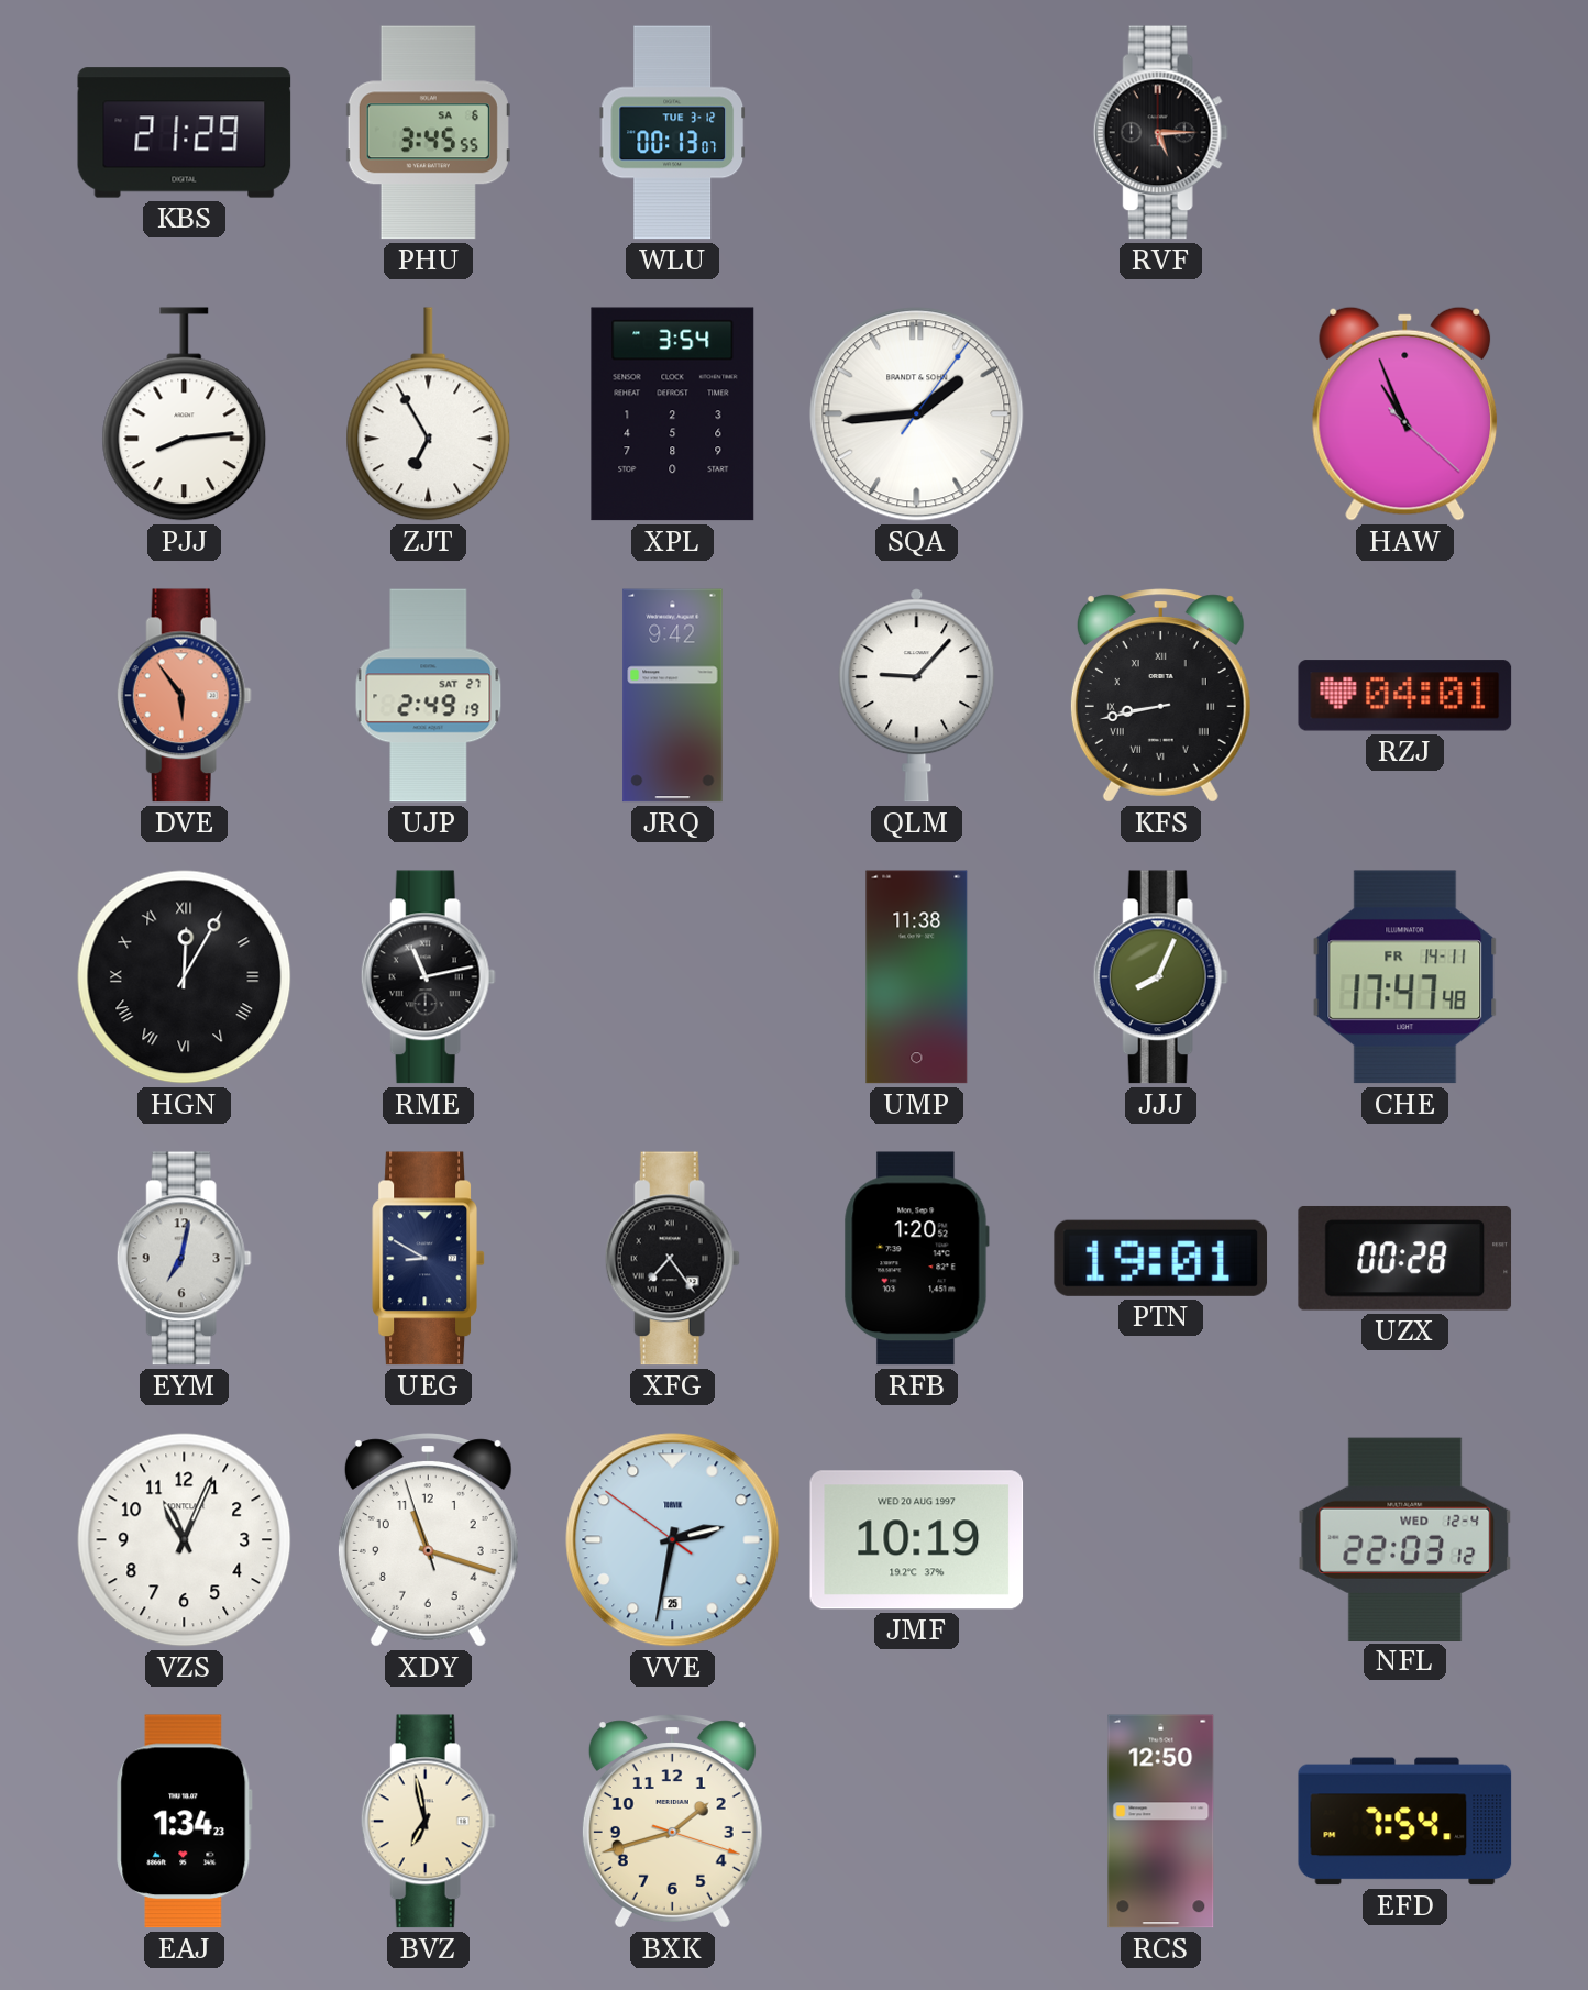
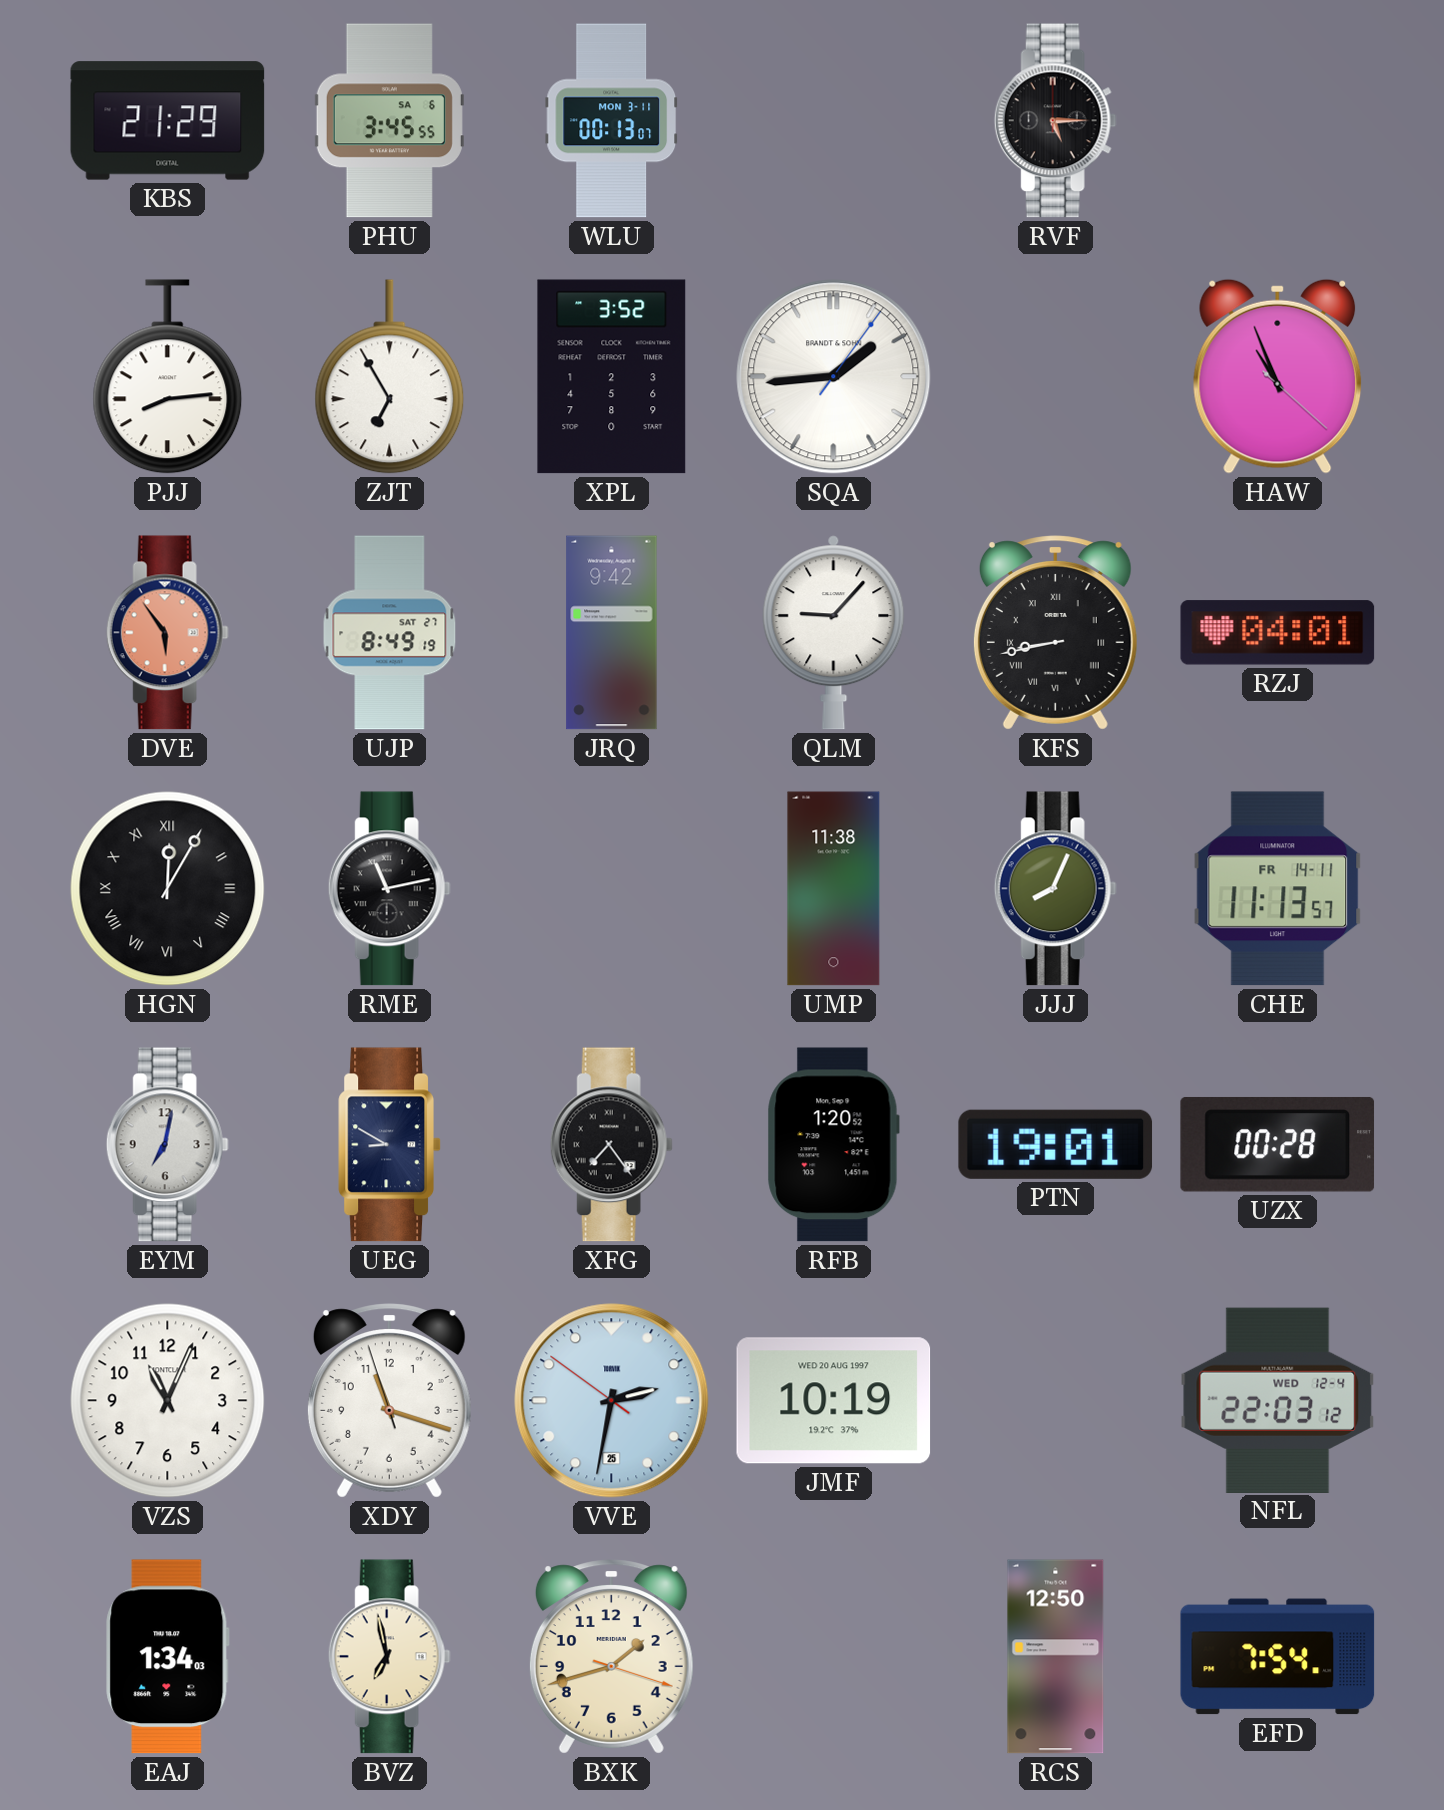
WLU date: TUE 3-12 -> MON 3-11
XPL: 3:54 -> 3:52
UJP: 2:49 -> 8:49
CHE: 17:47 -> 11:13
EAJ: 1:34:23 -> 1:34:03
